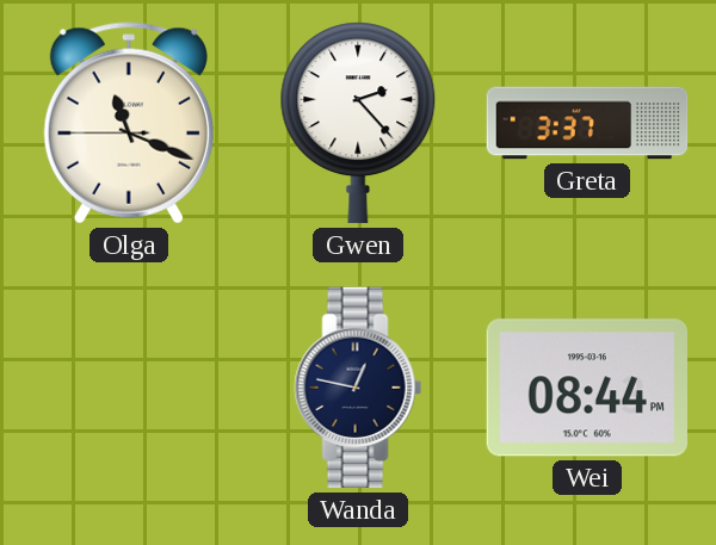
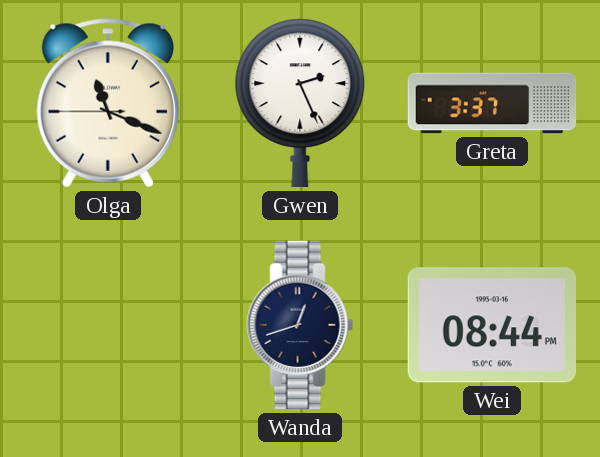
Gwen: 2:23 -> 2:26
Wanda: 12:47 -> 12:42
